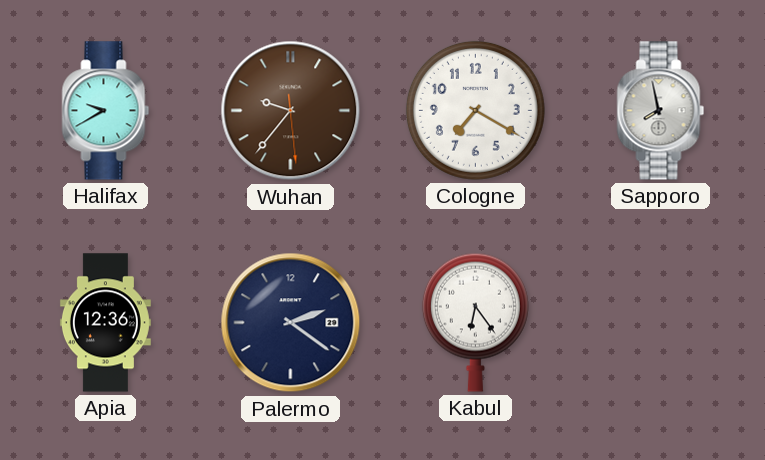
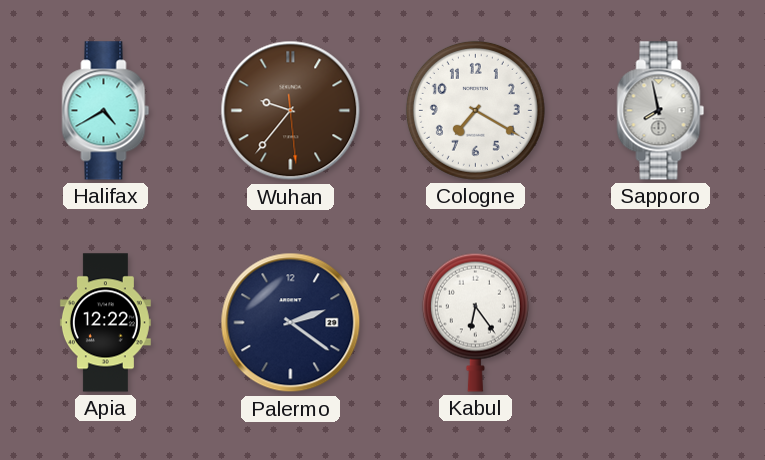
Halifax: 9:40 -> 4:40
Apia: 12:36 -> 12:22
